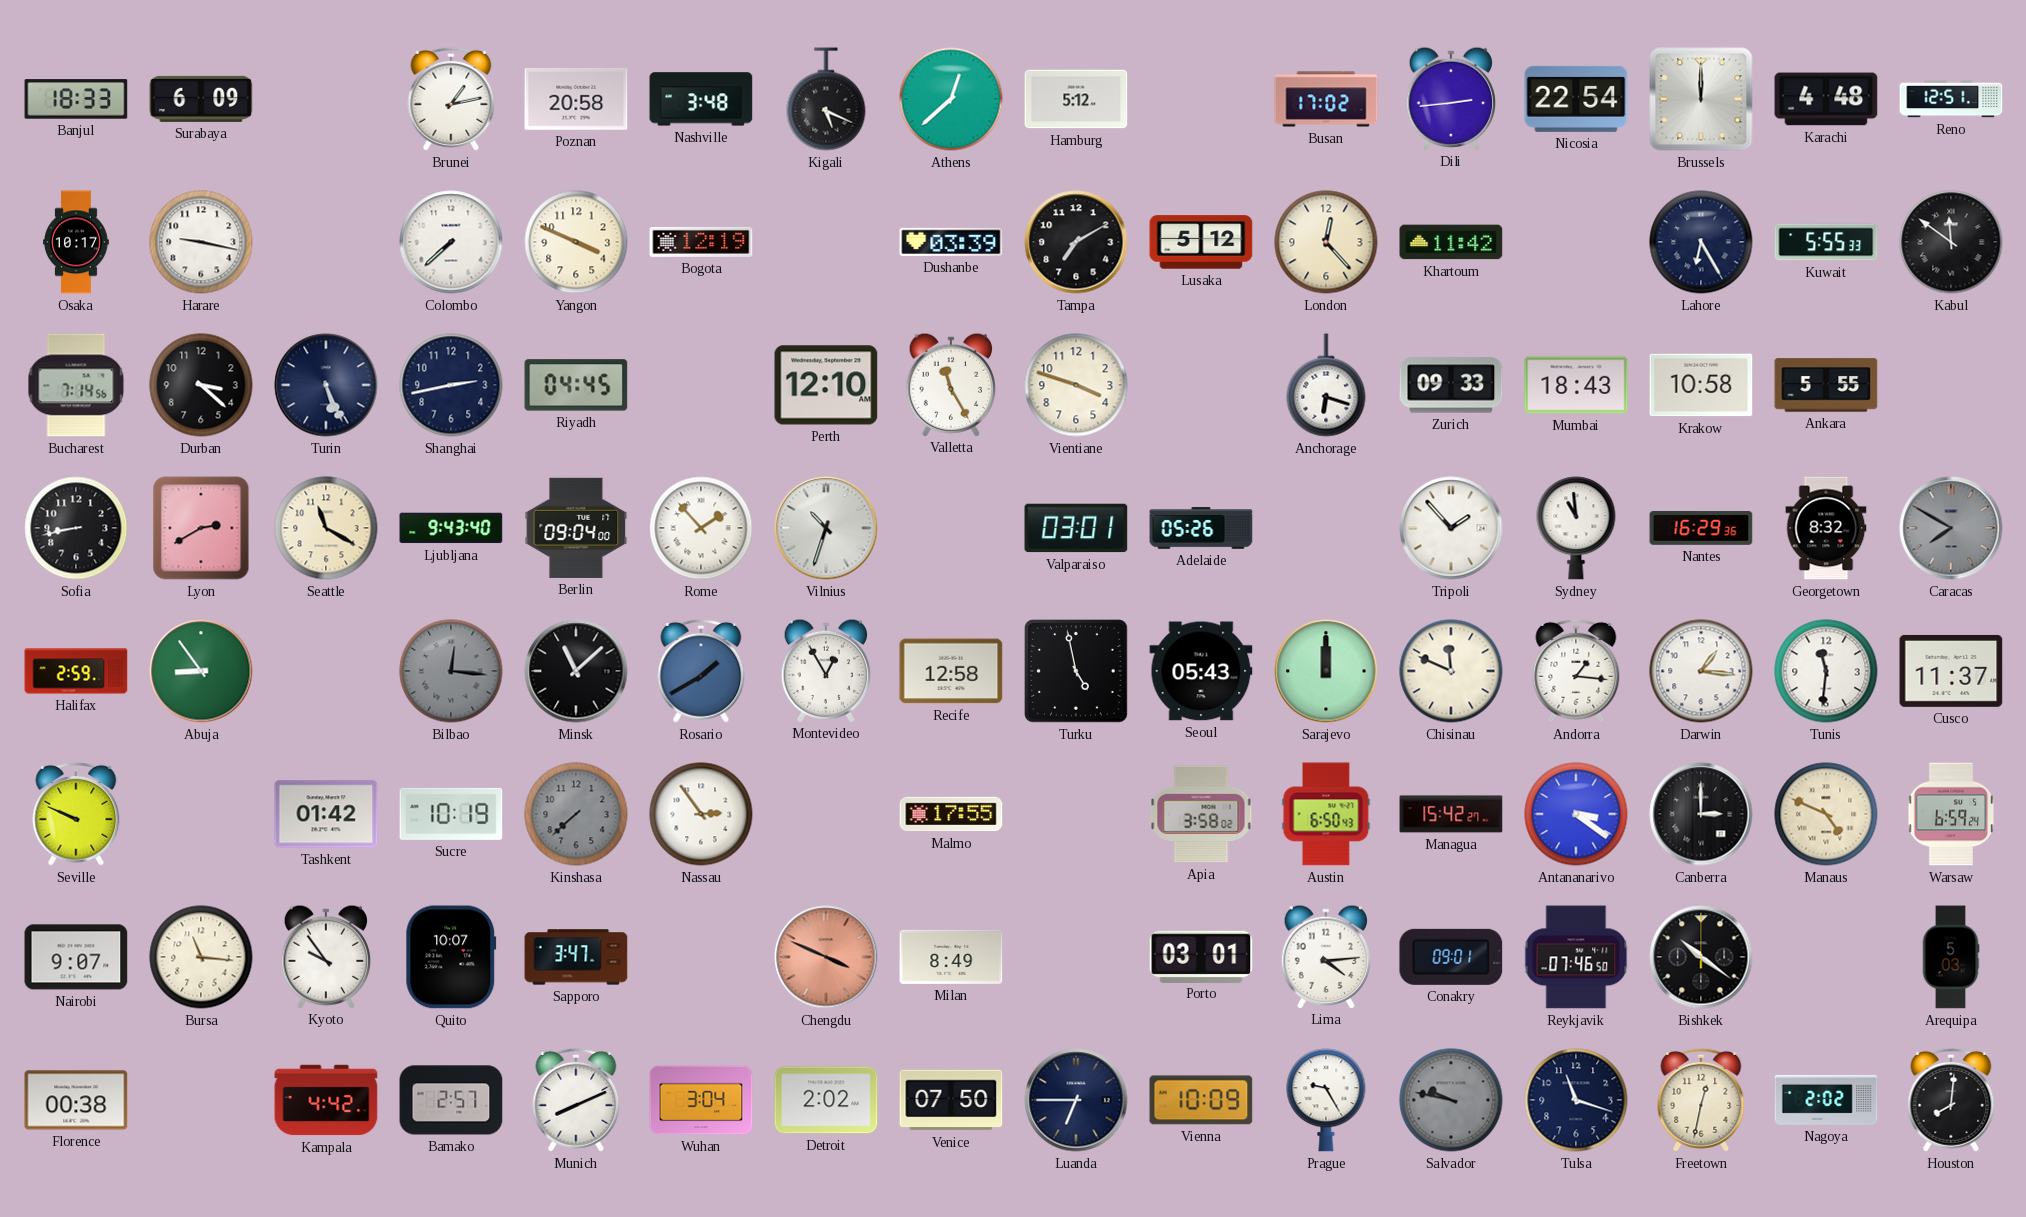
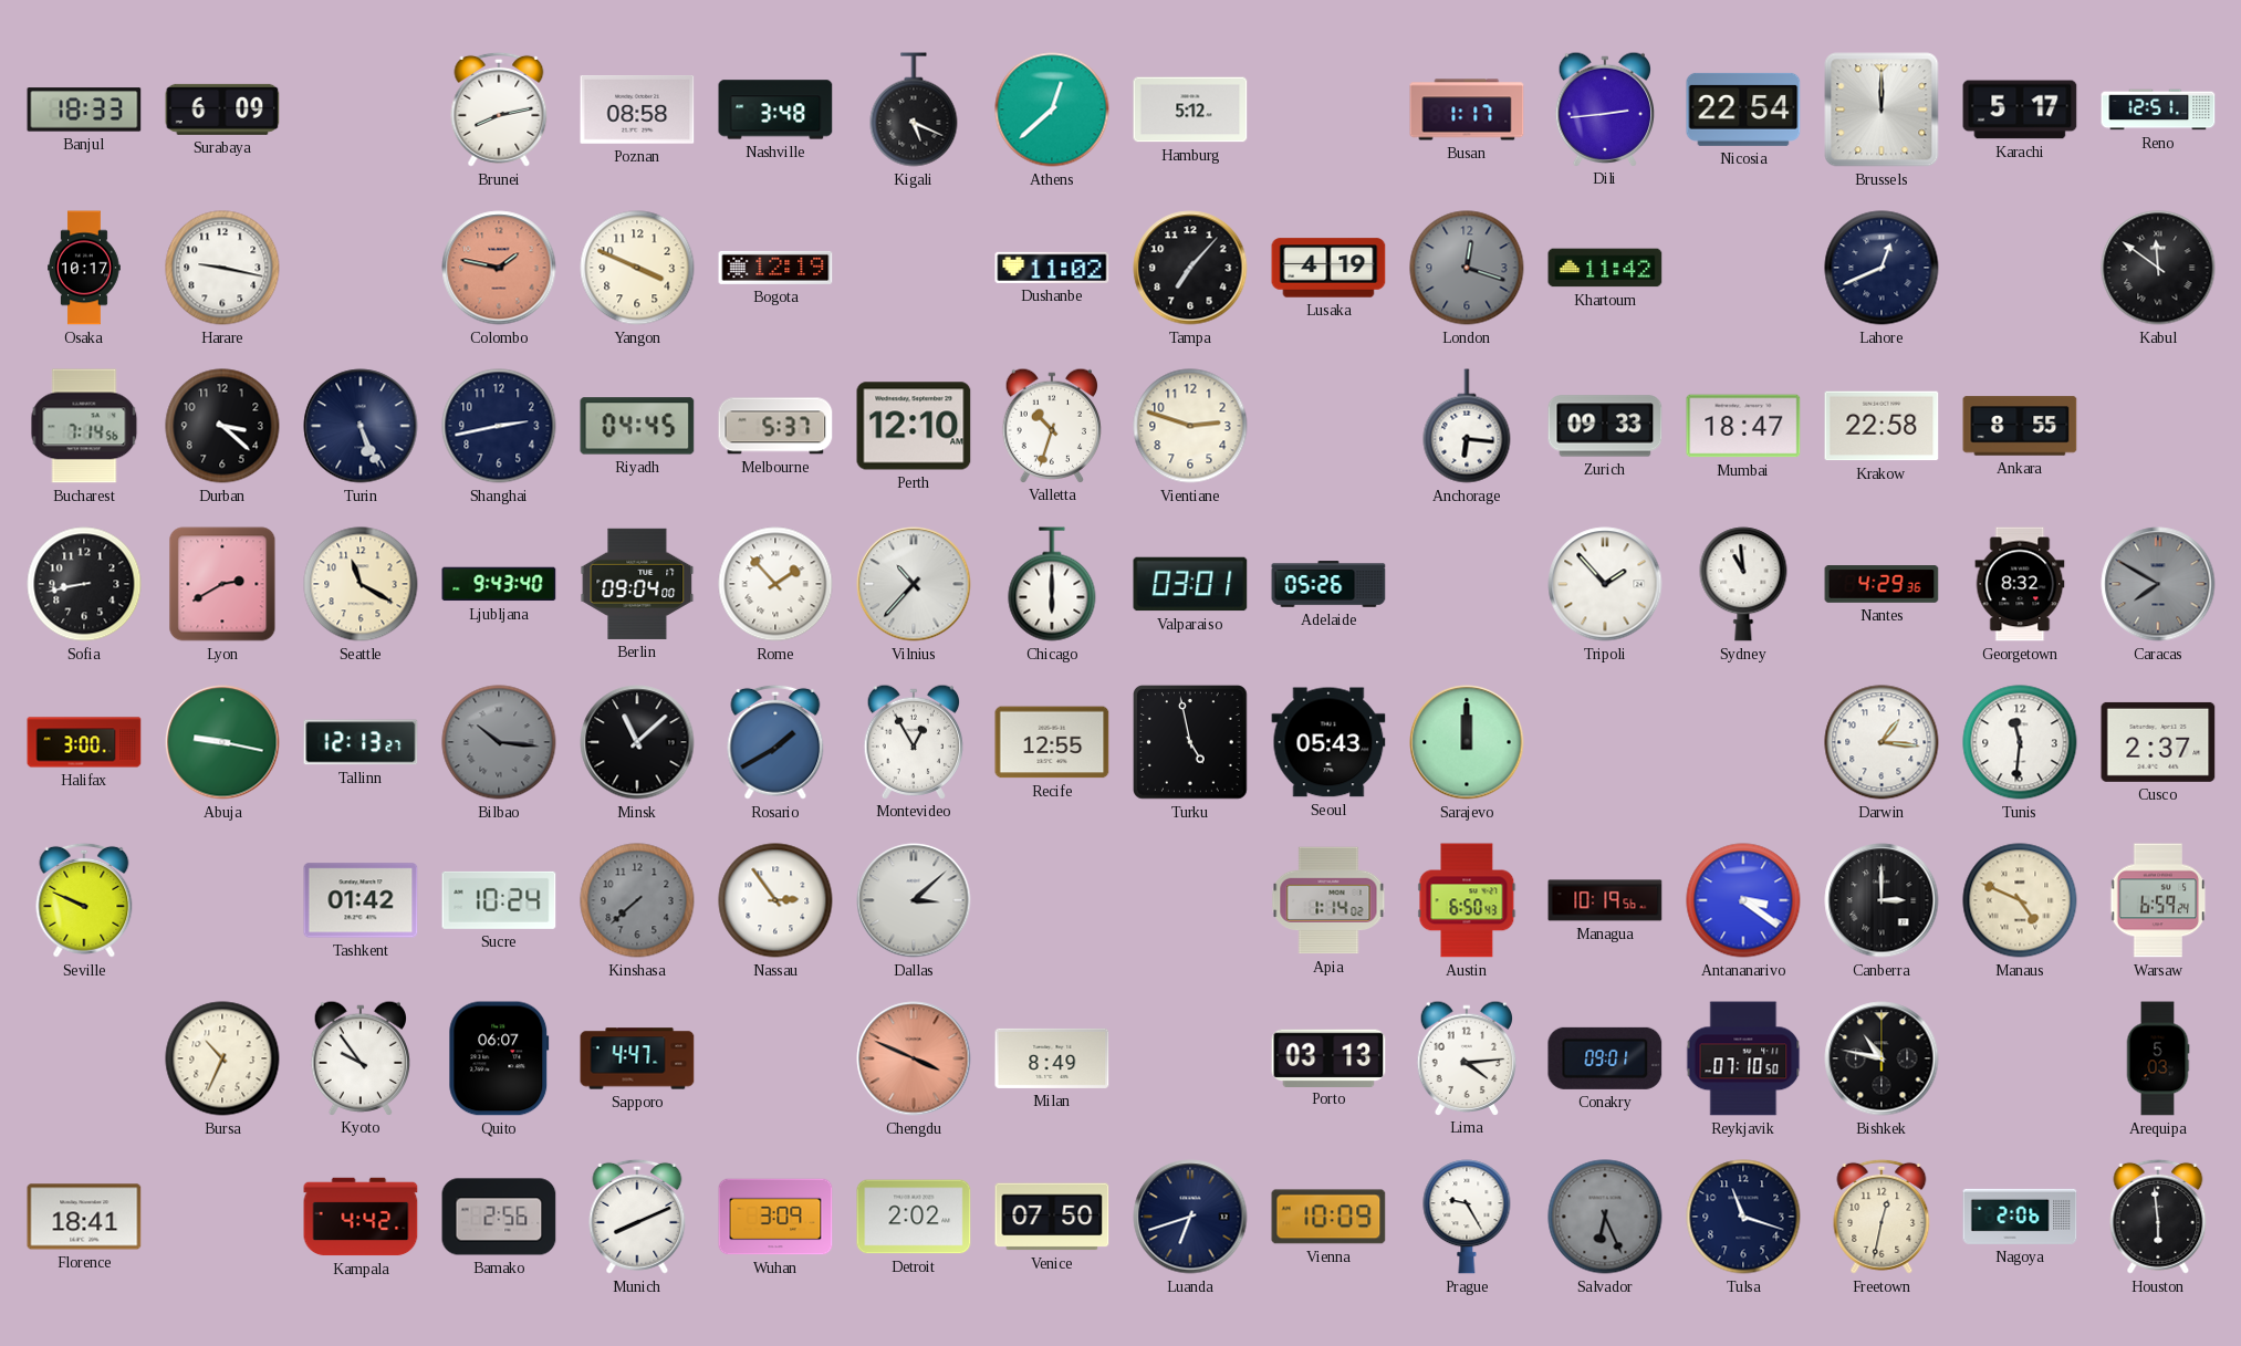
Brunei: 1:13 -> 8:13
Poznan: 20:58 -> 08:58
Busan: 17:02 -> 1:17
Karachi: 4:48 -> 5:17
Colombo: 7:38 -> 1:47
Colombo dial: white -> salmon
Dushanbe: 03:39 -> 11:02
Tampa: 7:10 -> 7:07
Lusaka: 5:12 -> 4:19
London: 12:23 -> 12:18
London dial: cream -> grey
Lahore: 6:25 -> 12:41
Kuwait: 5:55 -> none
Melbourne: none -> 5:37
Valletta: 11:25 -> 10:33
Vientiane: 3:48 -> 2:48
Anchorage: 6:18 -> 6:16
Mumbai: 18:43 -> 18:47
Krakow: 10:58 -> 22:58
Ankara: 5:55 -> 8:55
Vilnius: 10:33 -> 10:37
Chicago: none -> 6:00
Nantes: 16:29 -> 4:29
Halifax: 2:59 -> 3:00
Abuja: 8:54 -> 9:17
Tallinn: none -> 12:13
Bilbao: 12:16 -> 10:16
Recife: 12:58 -> 12:55
Chisinau: 11:49 -> none
Andorra: 1:16 -> none
Cusco: 11:37 -> 2:37
Sucre: 10:19 -> 10:24
Dallas: none -> 3:08
Malmo: 17:55 -> none
Apia: 3:58 -> 1:14
Managua: 15:42 -> 10:19
Nairobi: 9:07 -> none
Bursa: 11:16 -> 10:34
Quito: 10:07 -> 06:07
Sapporo: 3:47 -> 4:47
Porto: 03:01 -> 03:13
Reykjavik: 07:46 -> 07:10
Bishkek: 10:21 -> 10:47
Florence: 00:38 -> 18:41
Bamako: 2:57 -> 2:56
Wuhan: 3:04 -> 3:09
Luanda: 6:45 -> 6:42
Salvador: 9:47 -> 6:26
Nagoya: 2:02 -> 2:06
Houston: 8:01 -> 5:59
